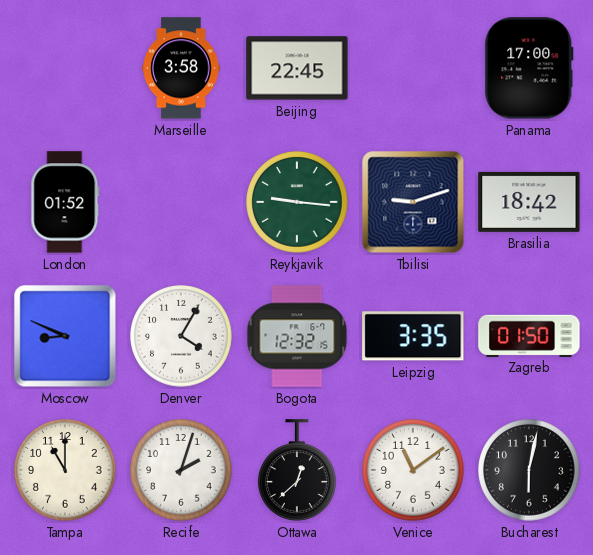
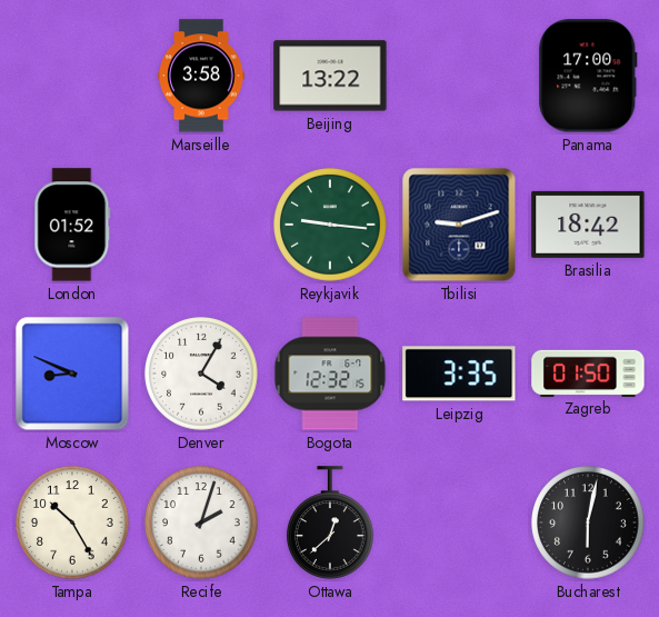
Beijing: 22:45 -> 13:22
Tampa: 11:00 -> 10:25
Venice: 11:09 -> none
